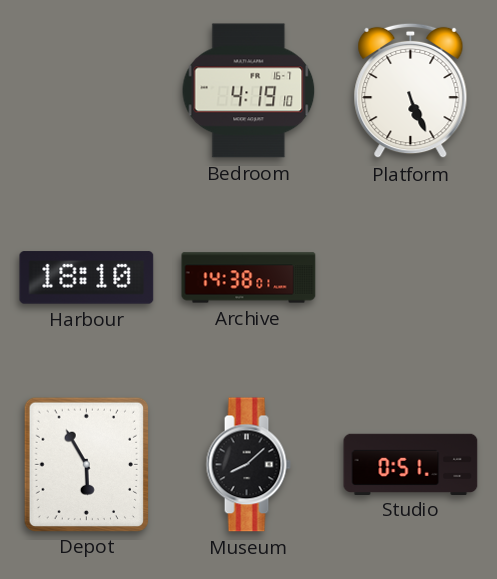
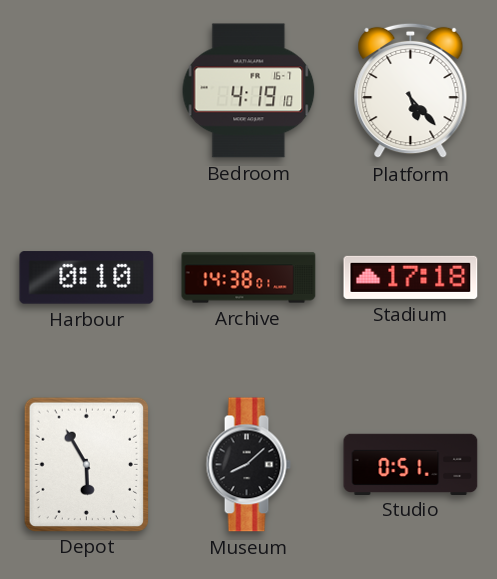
Platform: 5:26 -> 5:23
Harbour: 18:10 -> 0:10
Stadium: none -> 17:18
